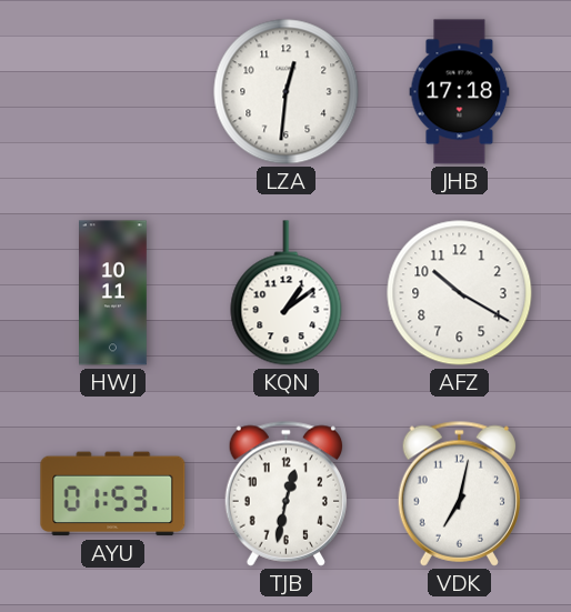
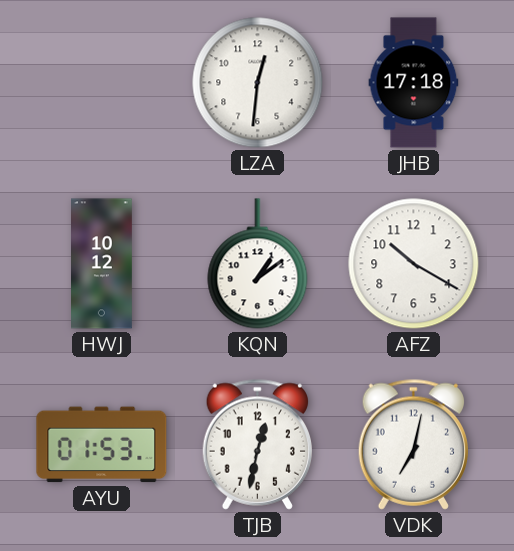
HWJ: 10:11 -> 10:12
